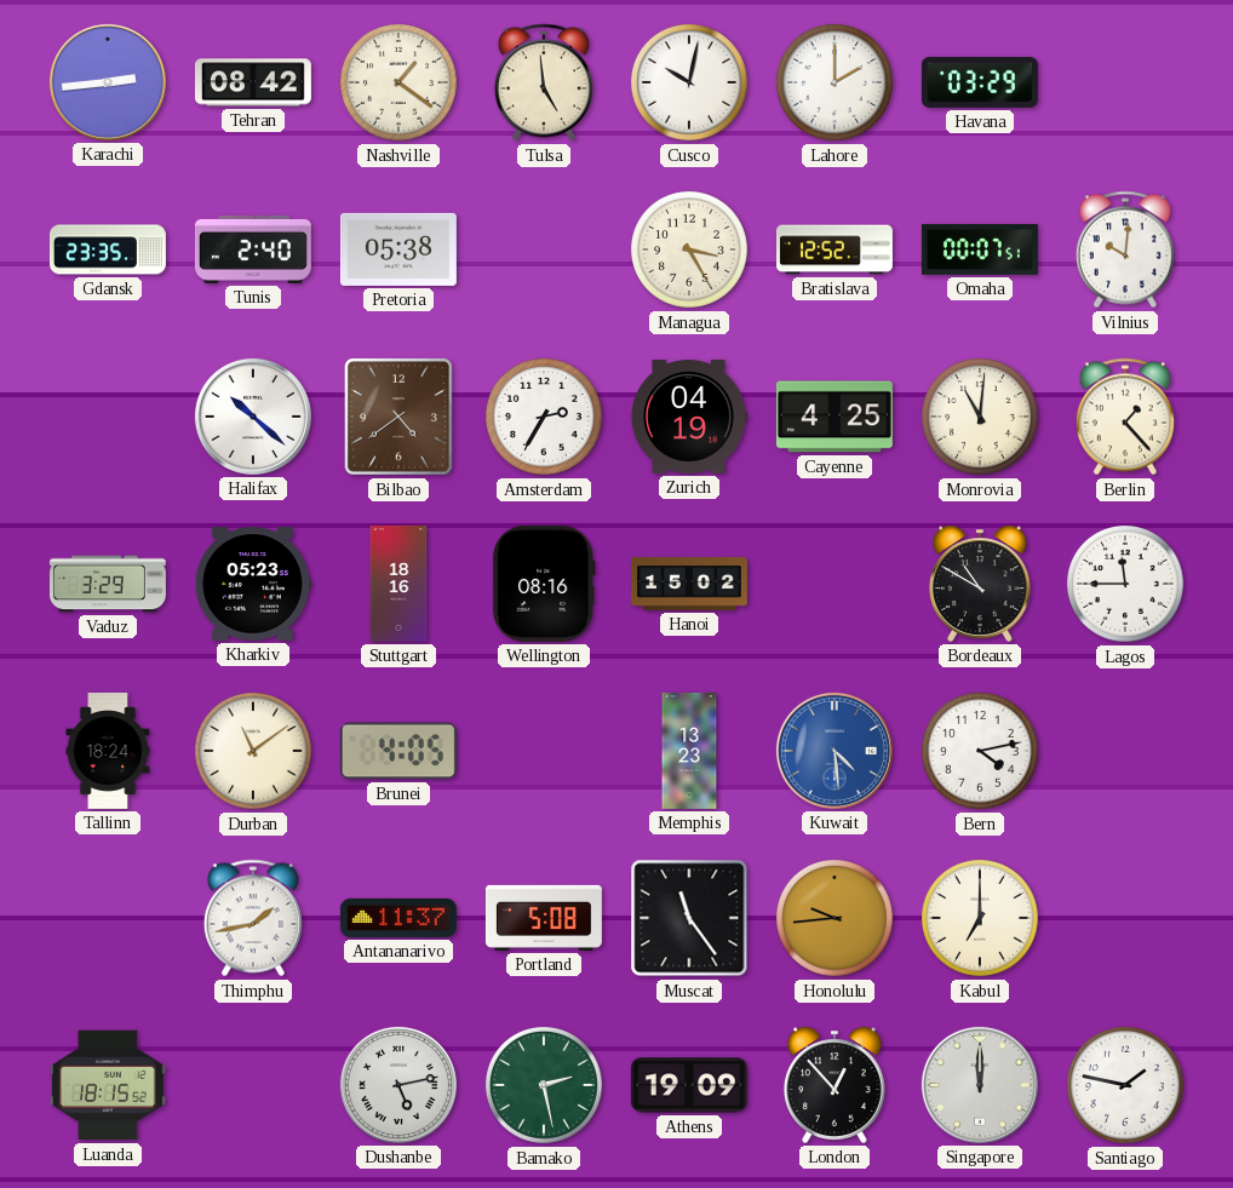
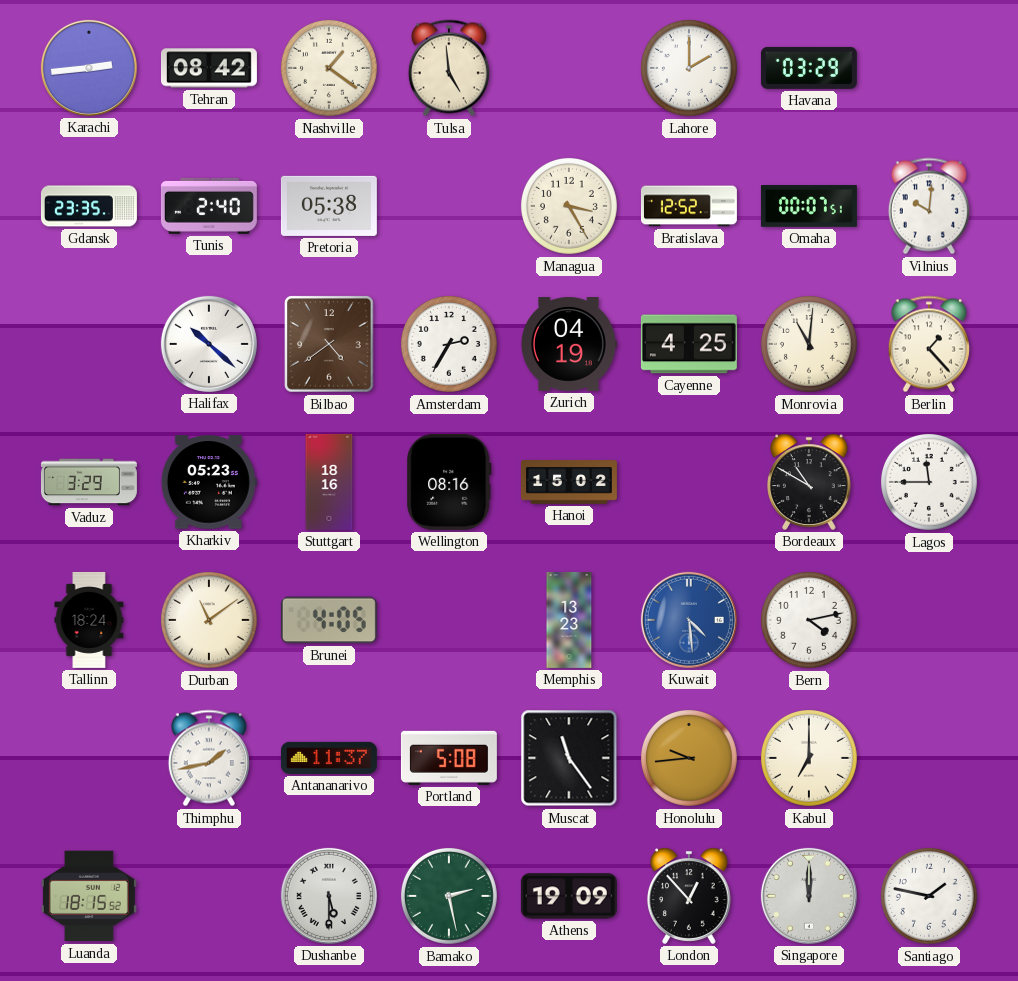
Cusco: 10:02 -> none
Dushanbe: 5:13 -> 5:30
